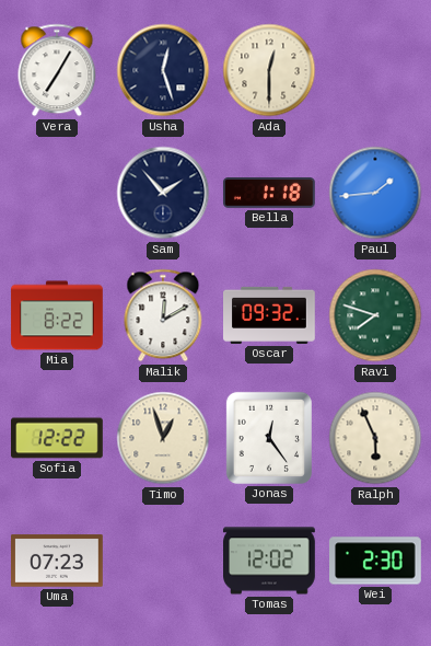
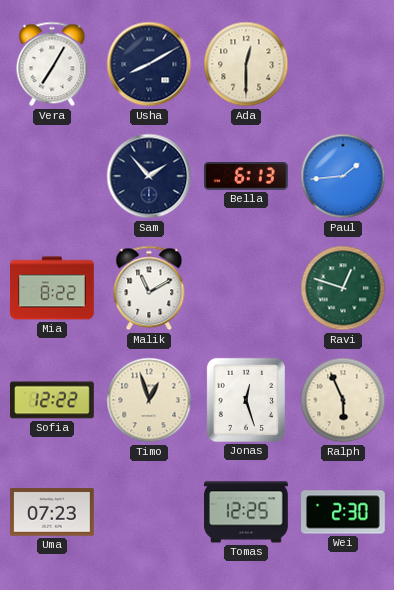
Usha: 12:27 -> 8:10
Bella: 1:18 -> 6:13
Malik: 12:10 -> 11:10
Oscar: 09:32 -> none
Ravi: 7:48 -> 12:48
Jonas: 12:24 -> 12:27
Tomas: 12:02 -> 12:25
